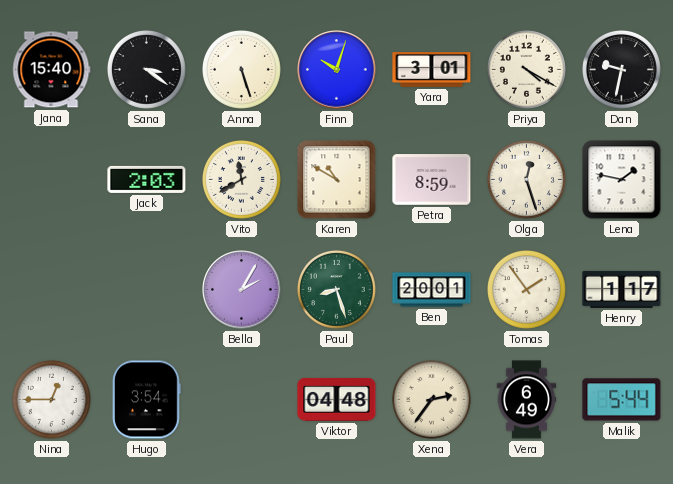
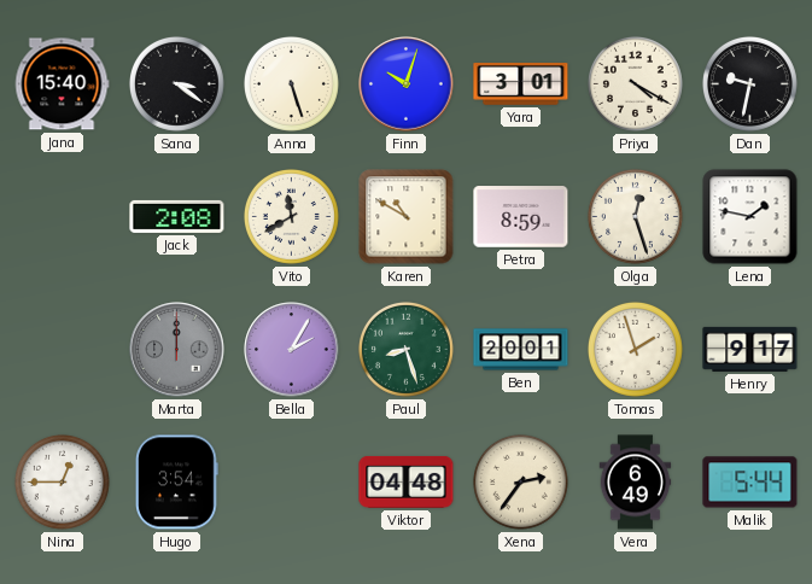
Jack: 2:03 -> 2:08
Marta: none -> 12:00
Tomas: 1:54 -> 1:57
Henry: 1:17 -> 9:17
